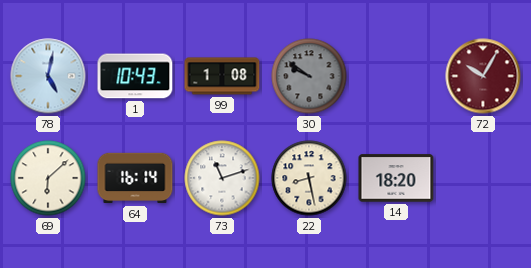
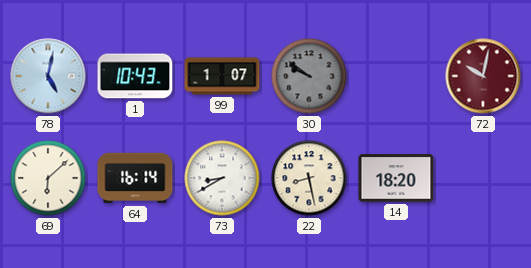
99: 1:08 -> 1:07
72: 10:05 -> 10:02
73: 11:12 -> 8:40
